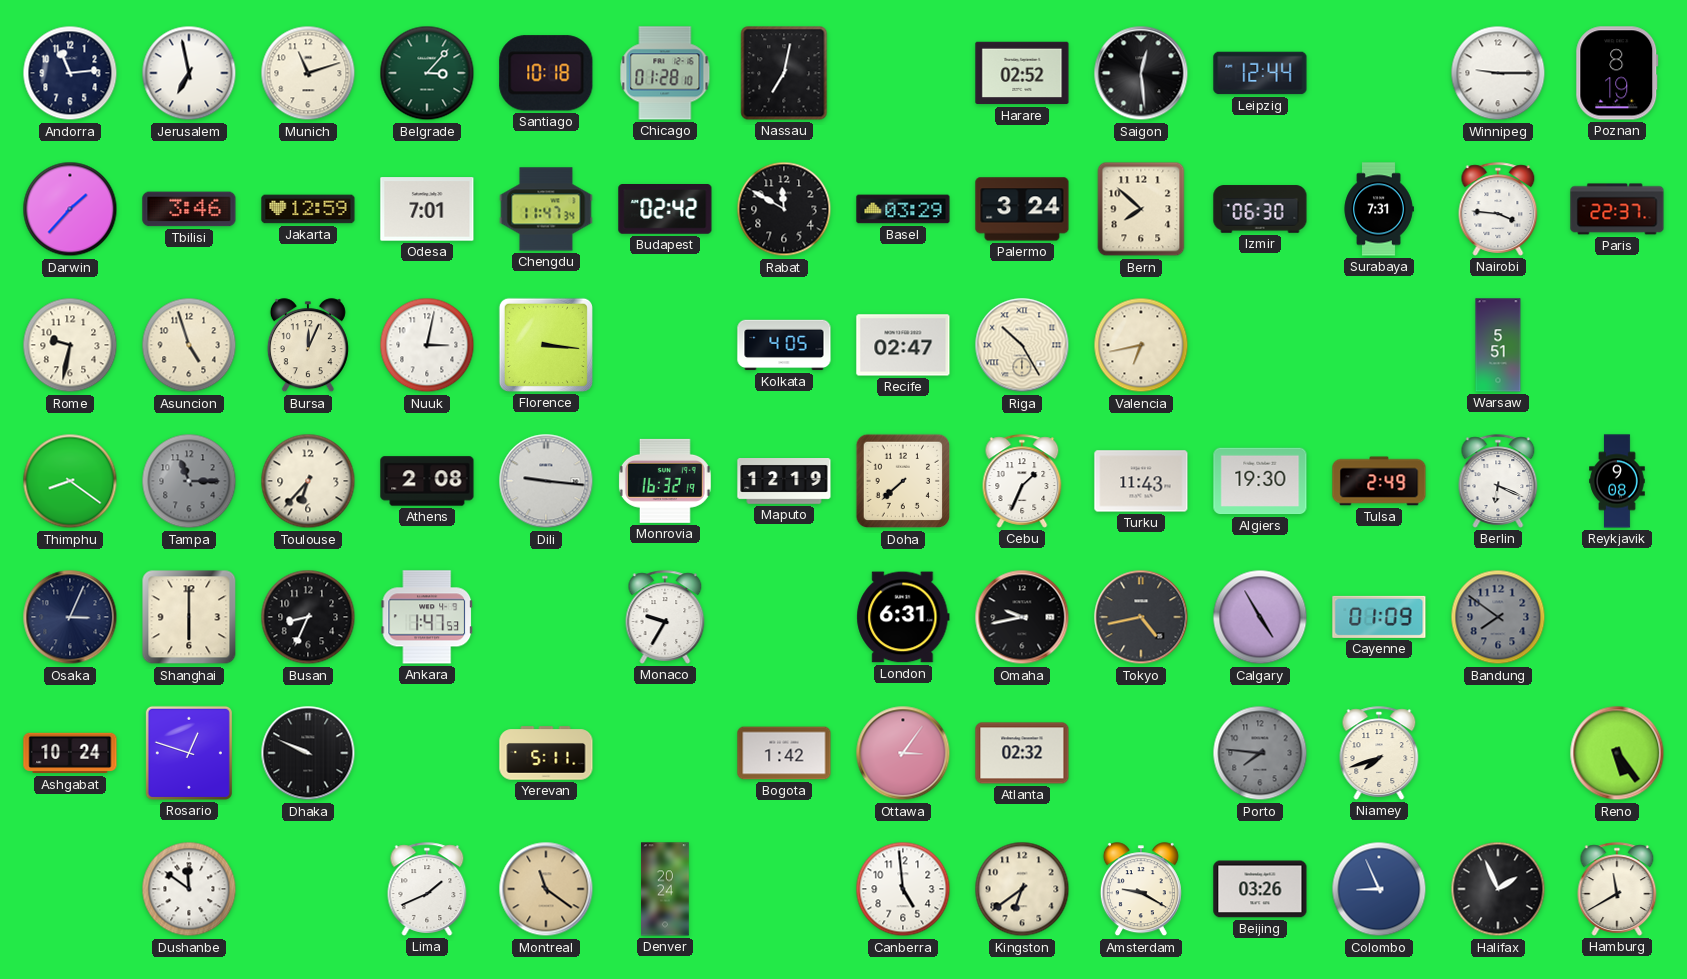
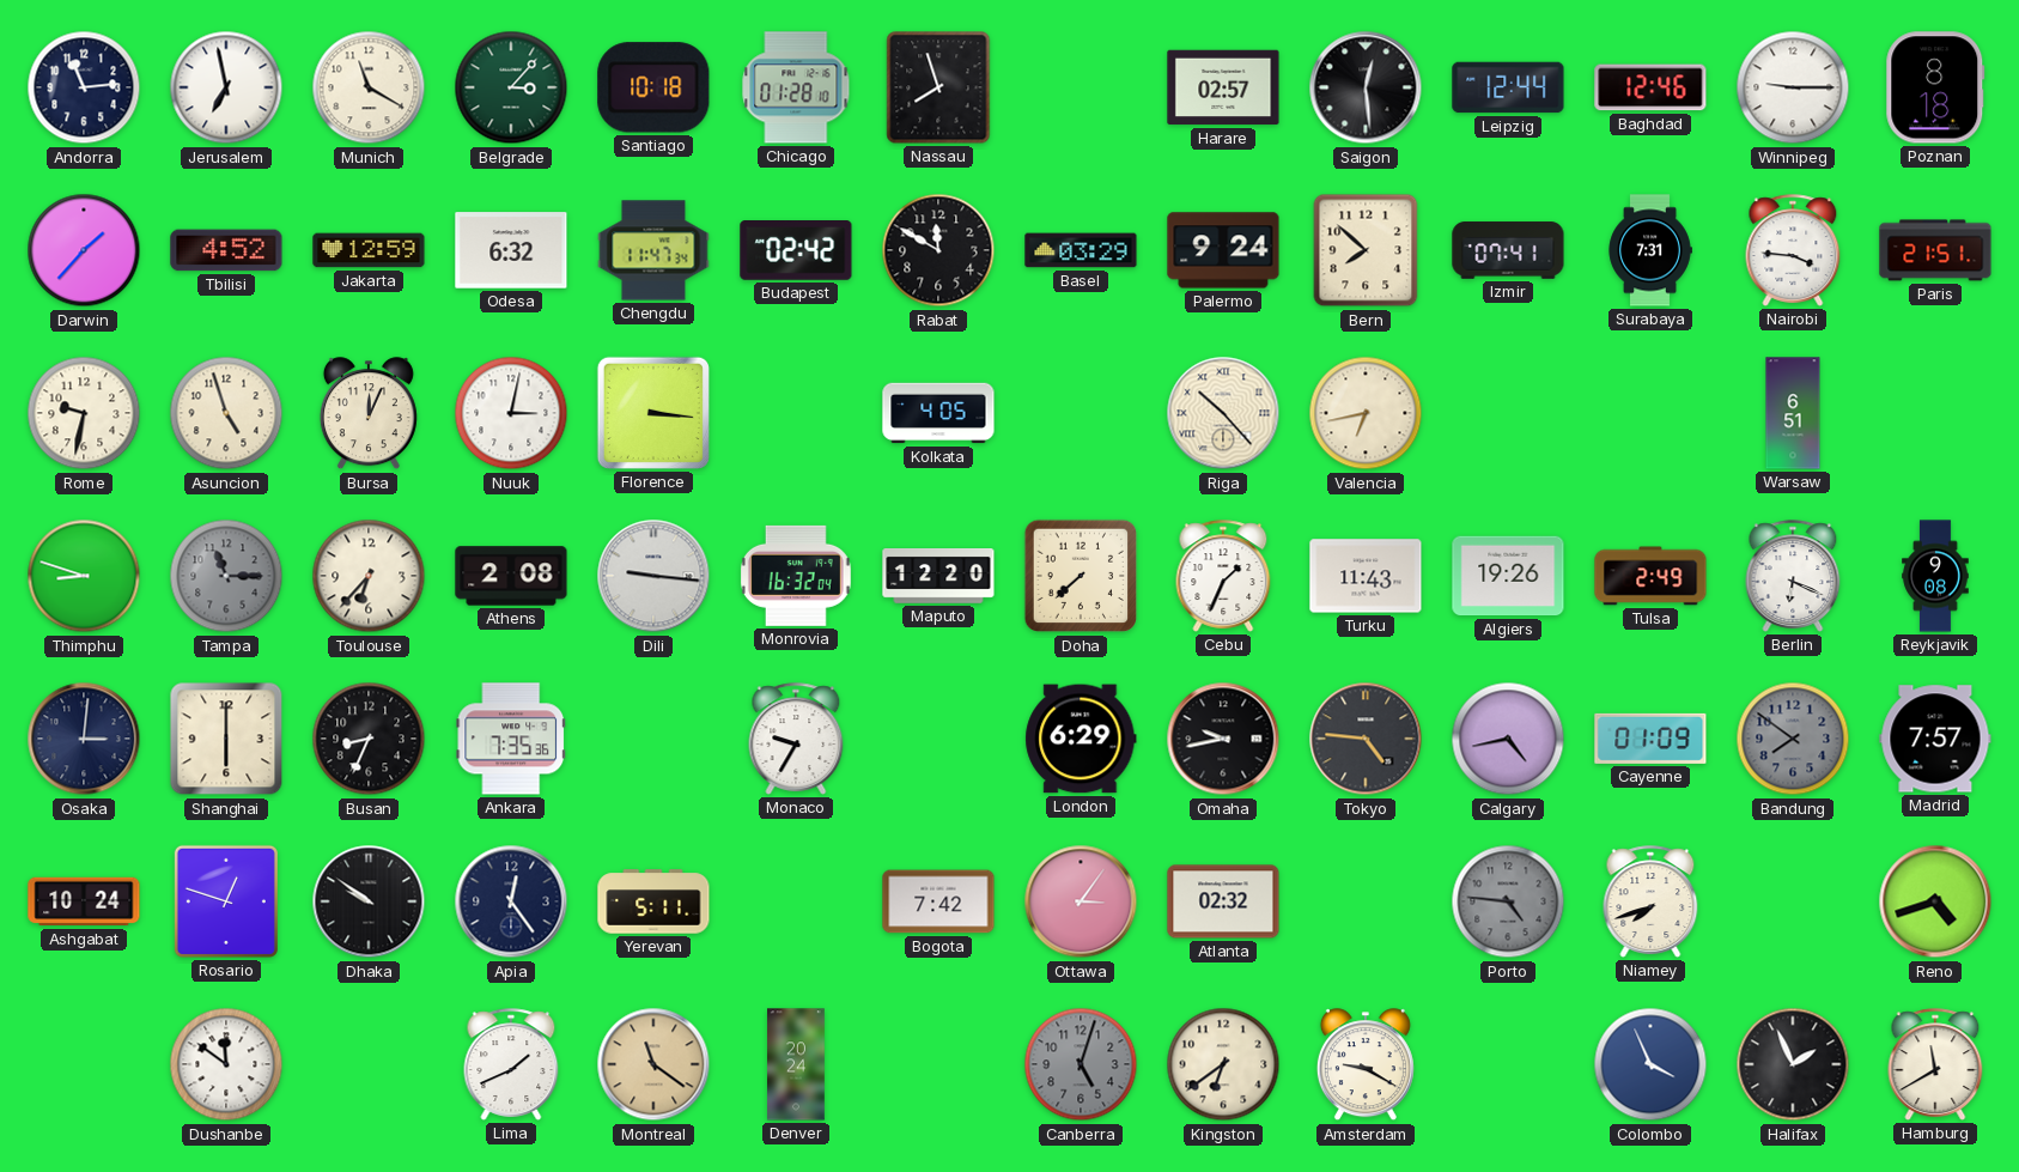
Munich: 11:12 -> 11:20
Nassau: 7:02 -> 7:57
Harare: 02:52 -> 02:57
Baghdad: none -> 12:46
Poznan: 8:19 -> 8:18
Tbilisi: 3:46 -> 4:52
Odesa: 7:01 -> 6:32
Palermo: 3:24 -> 9:24
Izmir: 06:30 -> 07:41
Paris: 22:37 -> 21:51
Recife: 02:47 -> none
Riga: 10:25 -> 10:23
Warsaw: 5:51 -> 6:51
Thimphu: 8:21 -> 8:48
Monrovia: 16:32:19 -> 16:32:04
Maputo: 12:19 -> 12:20
Algiers: 19:30 -> 19:26
Osaka: 3:04 -> 3:01
Ankara: 1:47 -> 7:35
London: 6:31 -> 6:29
Tokyo: 4:43 -> 4:46
Calgary: 4:55 -> 4:43
Madrid: none -> 7:57
Dhaka: 9:49 -> 9:51
Apia: none -> 12:24
Bogota: 1:42 -> 7:42
Porto: 7:46 -> 4:46
Reno: 5:24 -> 4:42
Canberra: 4:59 -> 5:03
Canberra dial: white -> grey
Beijing: 03:26 -> none
Colombo: 8:56 -> 3:56
